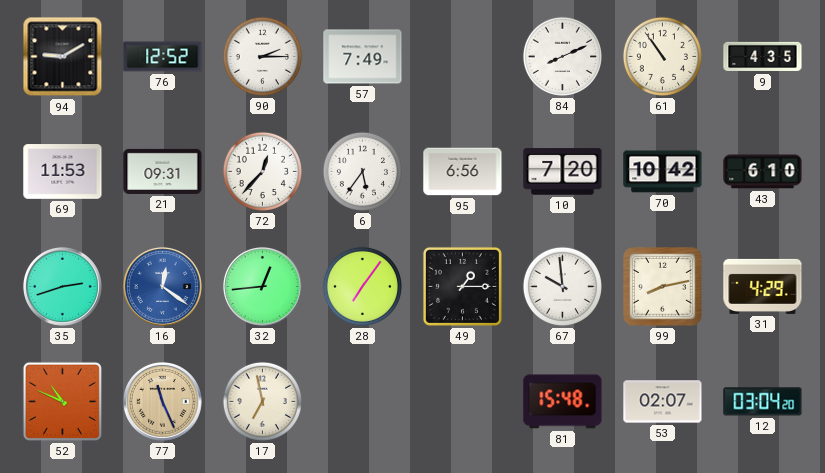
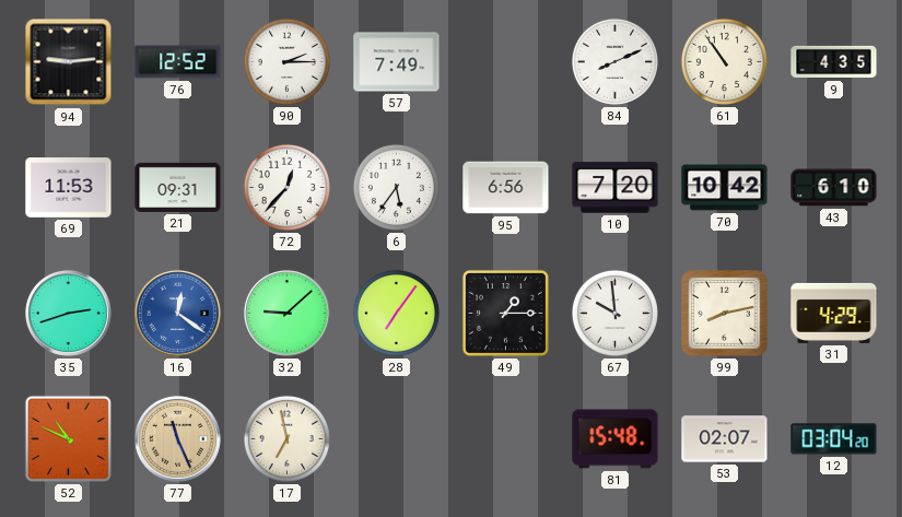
94: 9:10 -> 9:14
32: 12:44 -> 9:08
